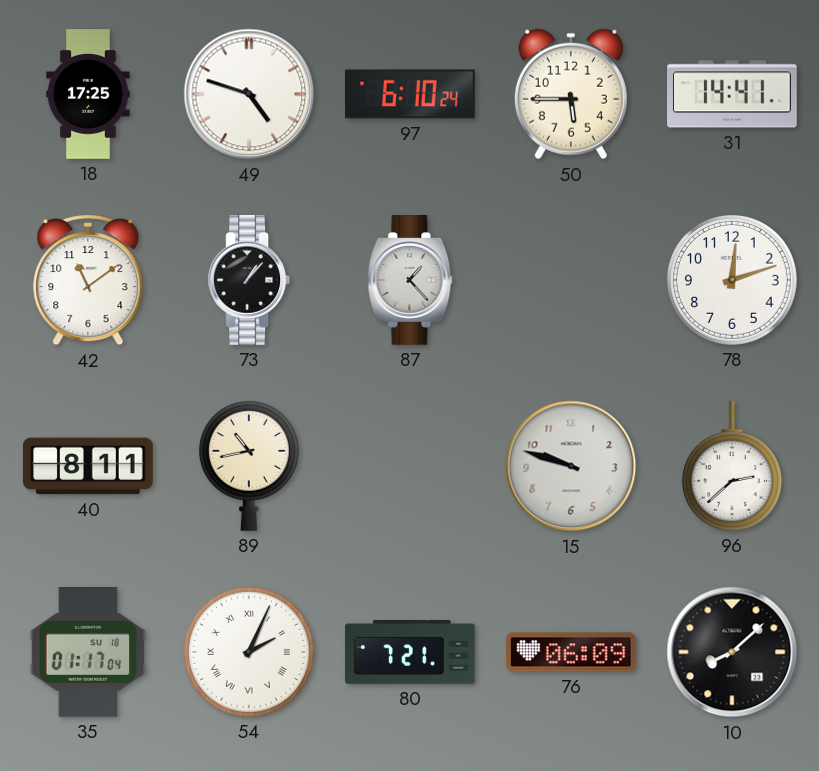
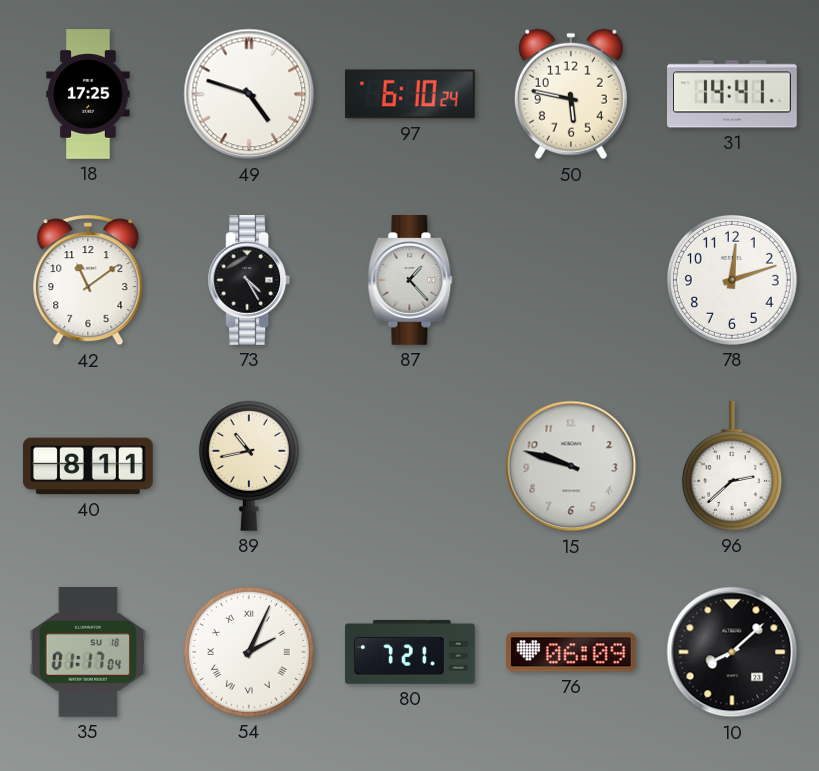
50: 5:45 -> 5:47
73: 1:07 -> 4:25
